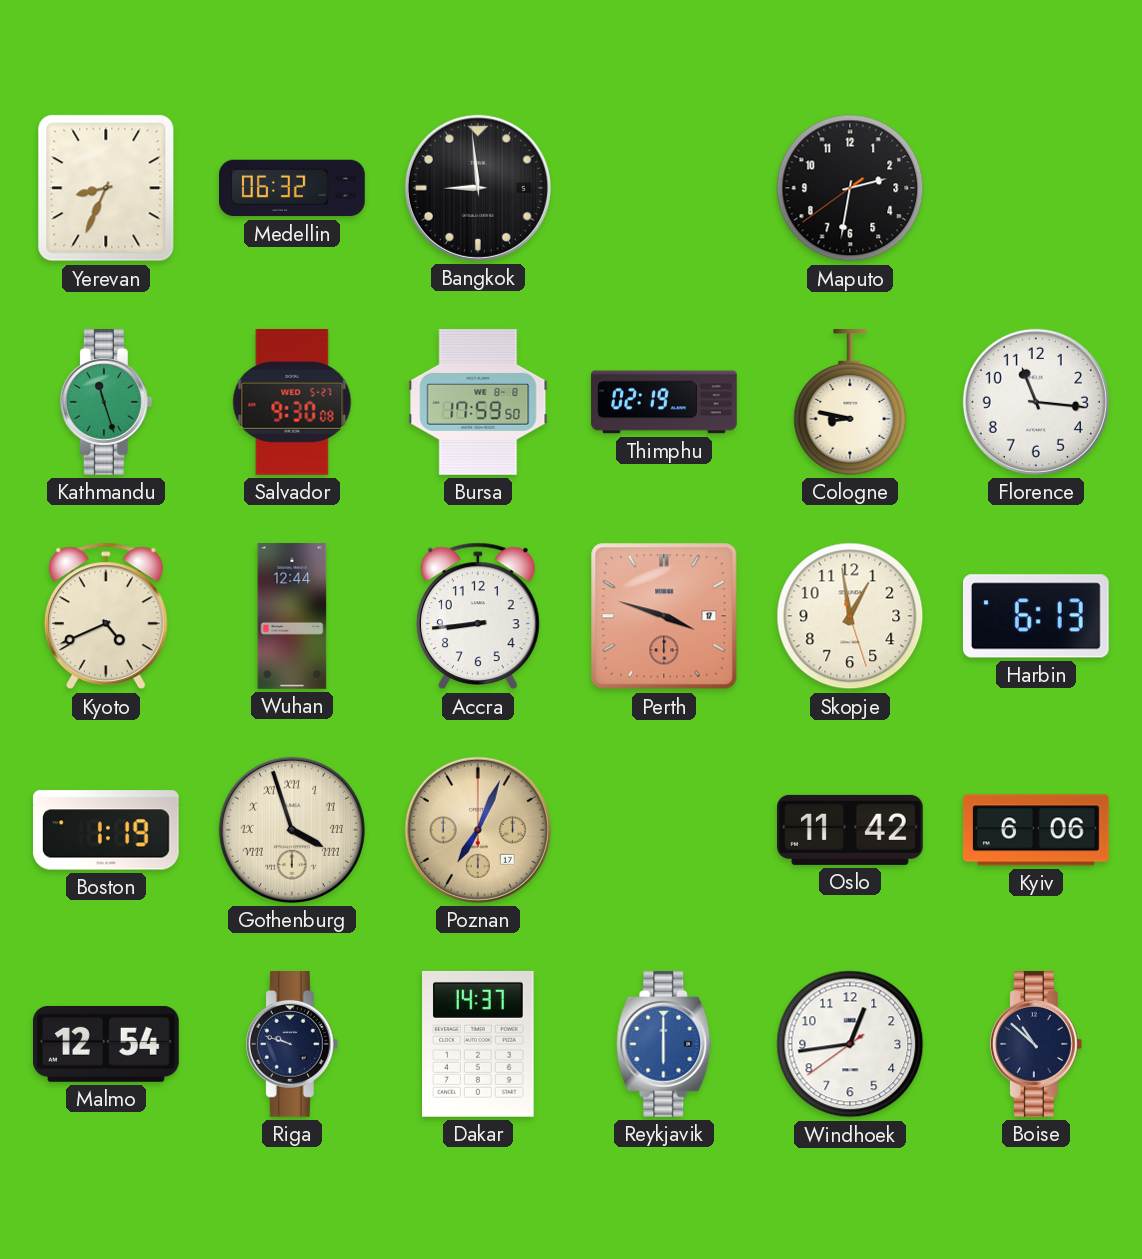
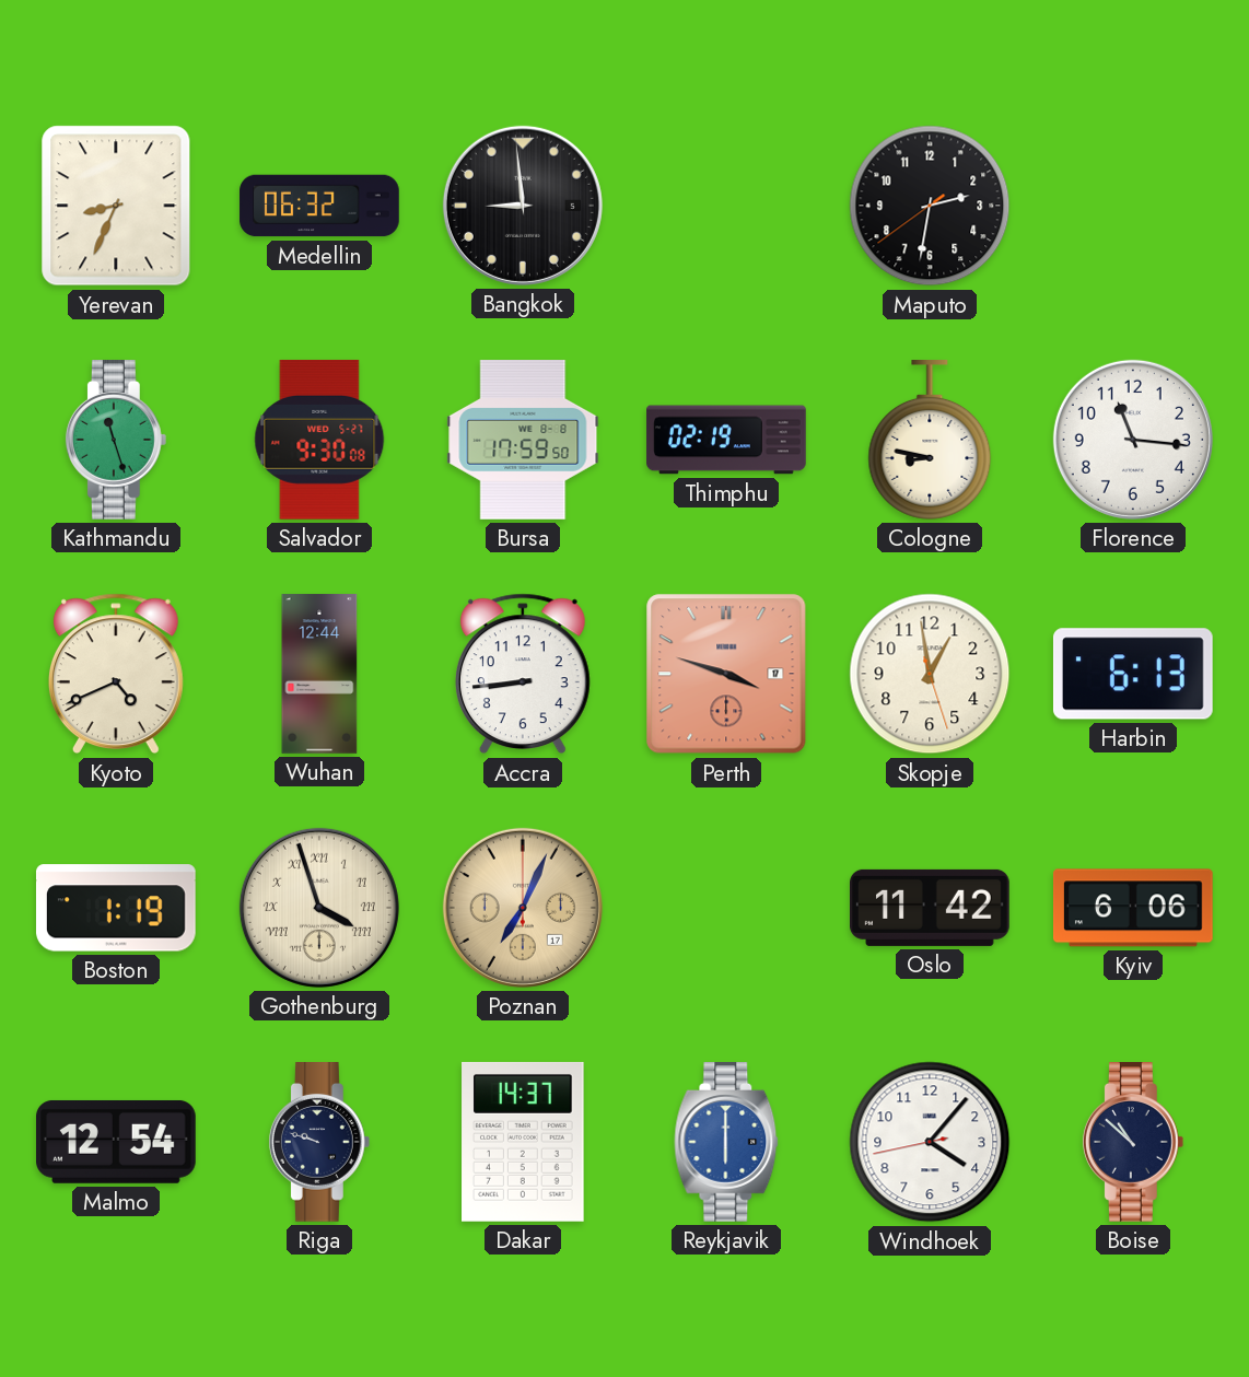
Windhoek: 12:43 -> 4:06
